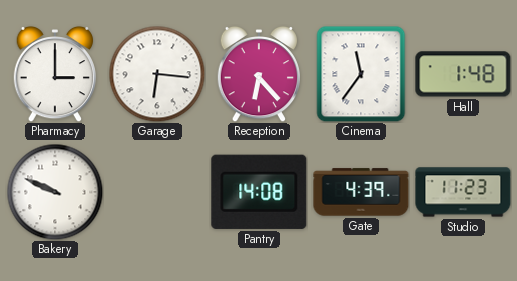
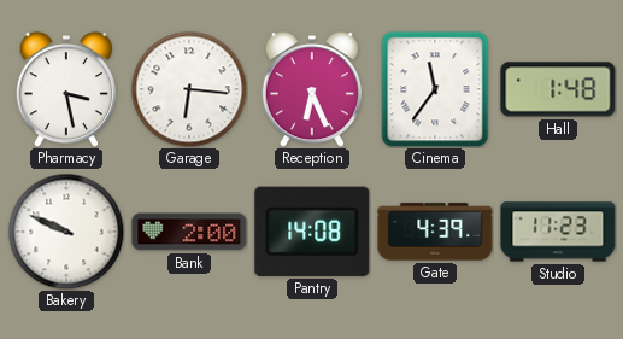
Pharmacy: 3:00 -> 3:28
Reception: 6:23 -> 6:26
Bank: none -> 2:00
